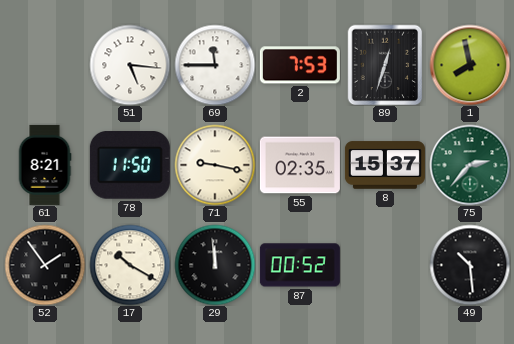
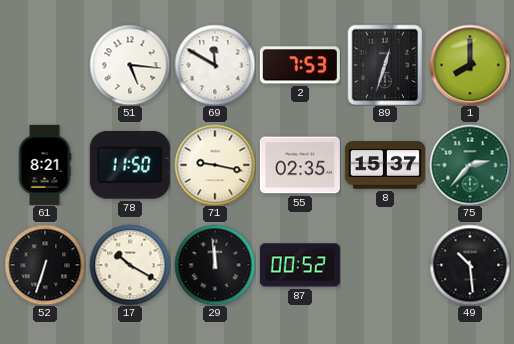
69: 11:45 -> 11:50
1: 7:58 -> 8:00
52: 1:54 -> 6:33
